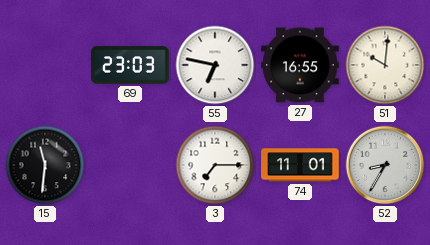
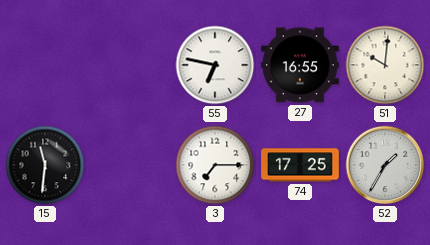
69: 23:03 -> none
74: 11:01 -> 17:25
52: 8:35 -> 1:35
